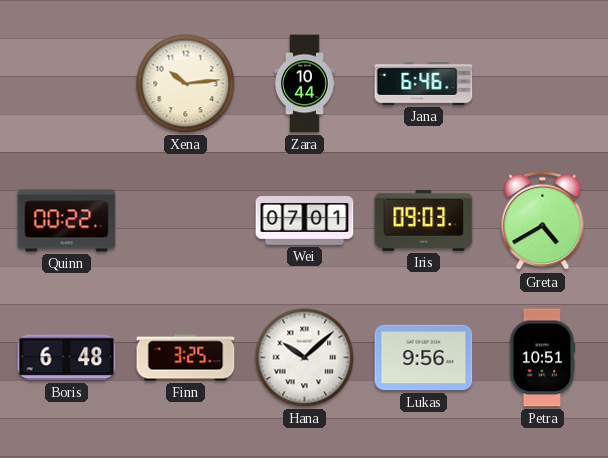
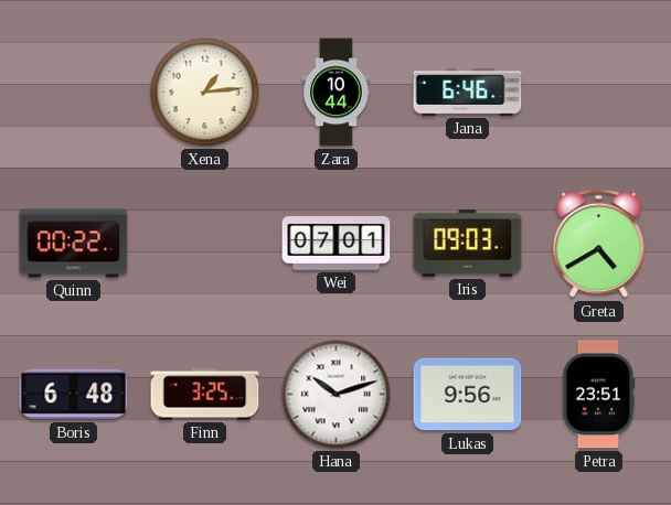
Xena: 10:14 -> 1:14
Hana: 10:08 -> 10:12
Petra: 10:51 -> 23:51
